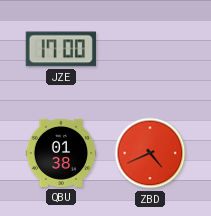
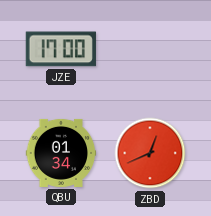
QBU: 01:38 -> 01:34
ZBD: 4:41 -> 12:41
